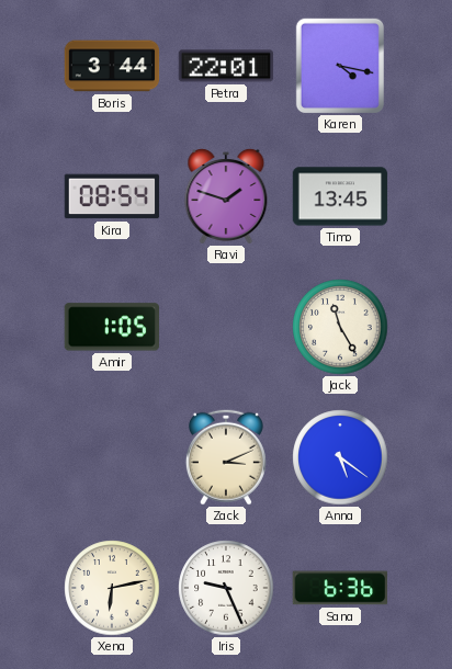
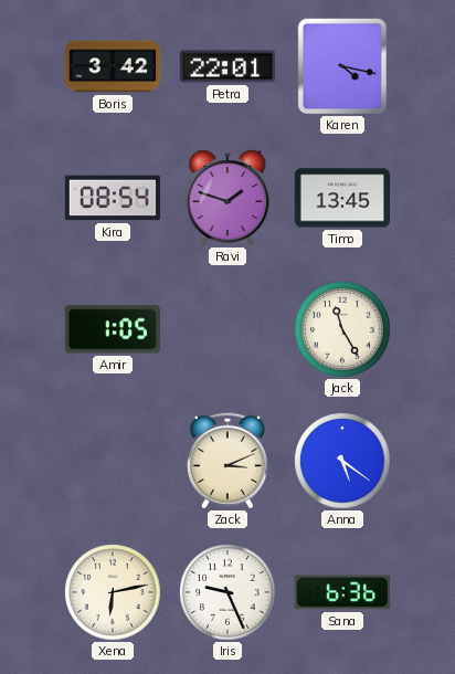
Boris: 3:44 -> 3:42
